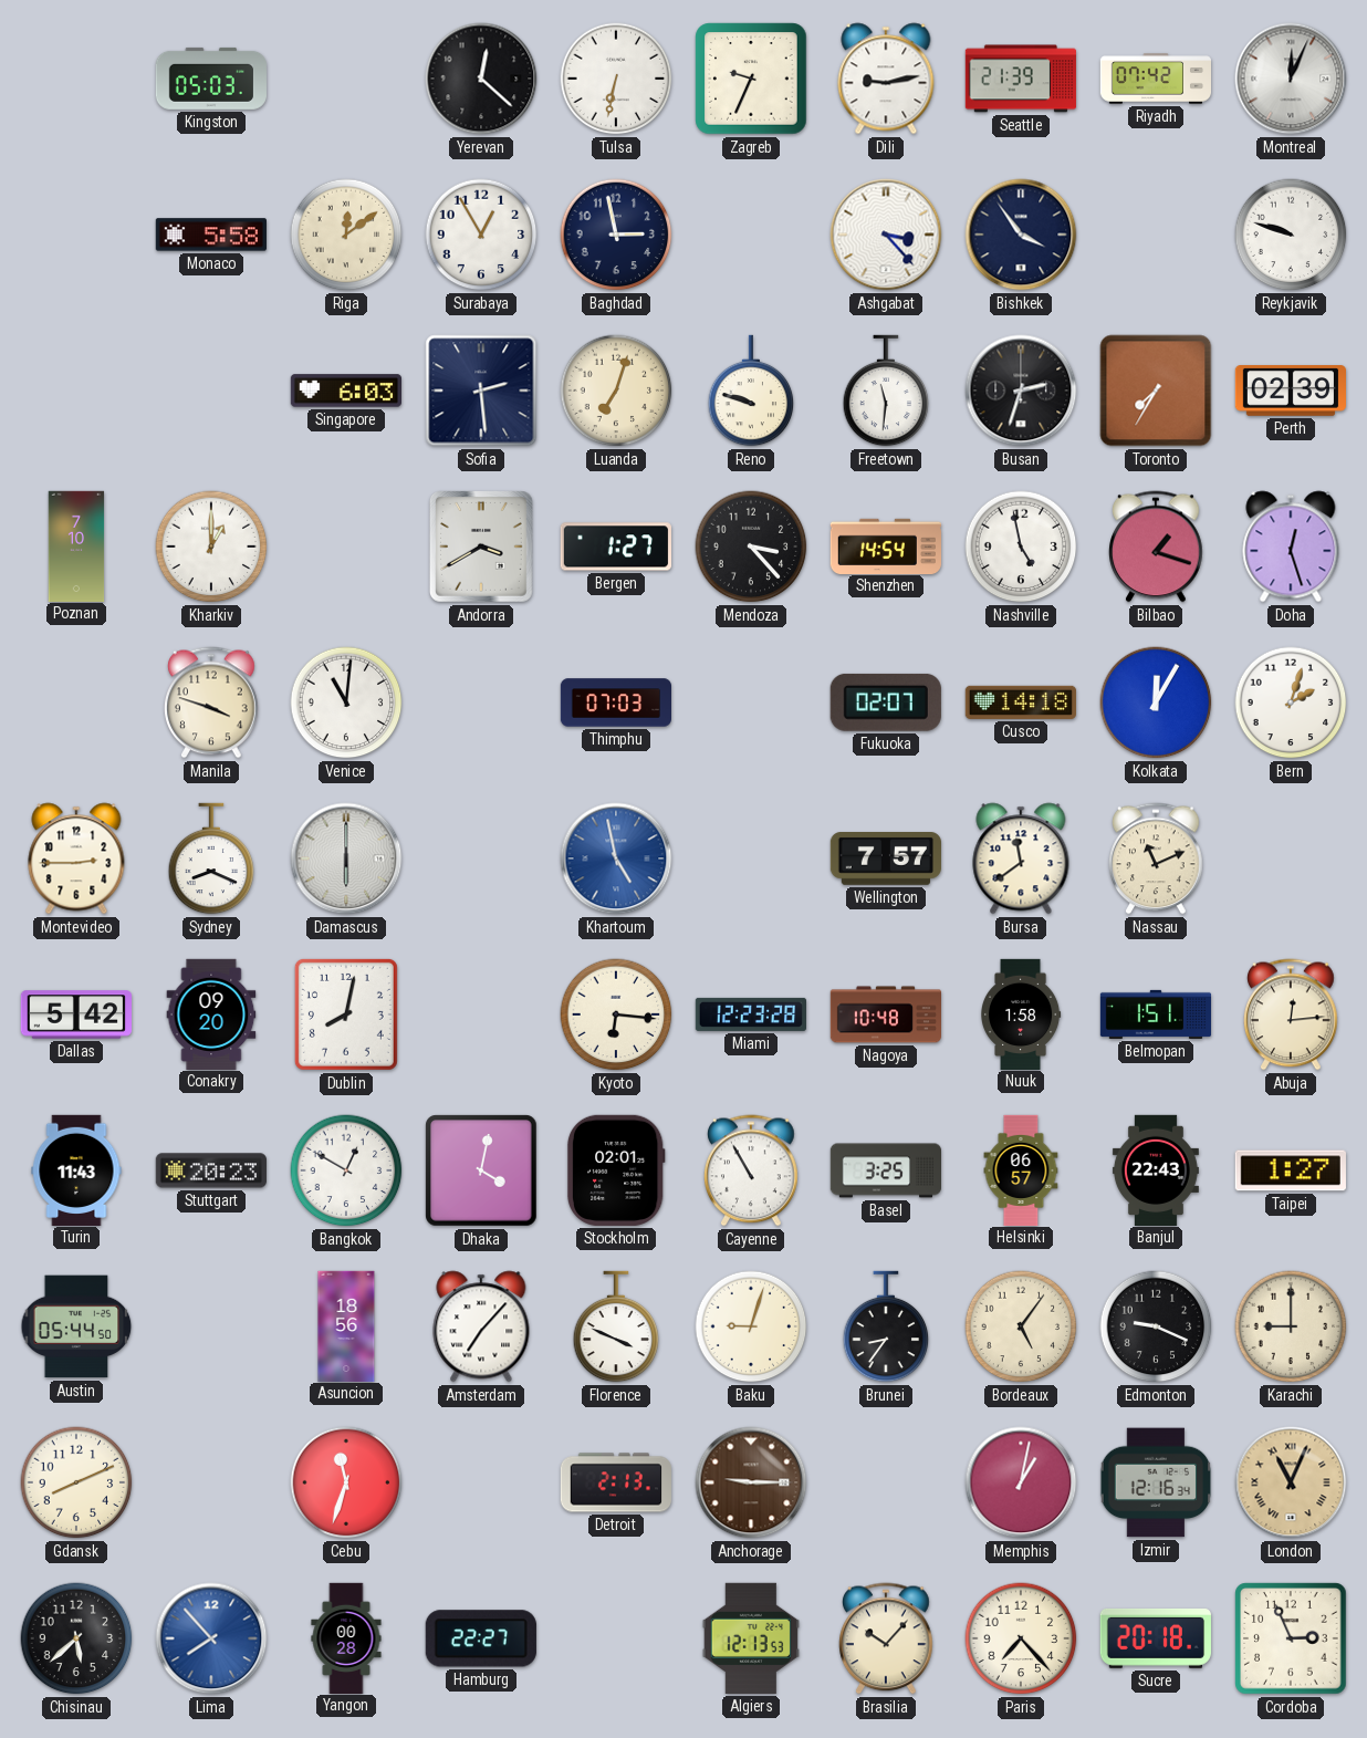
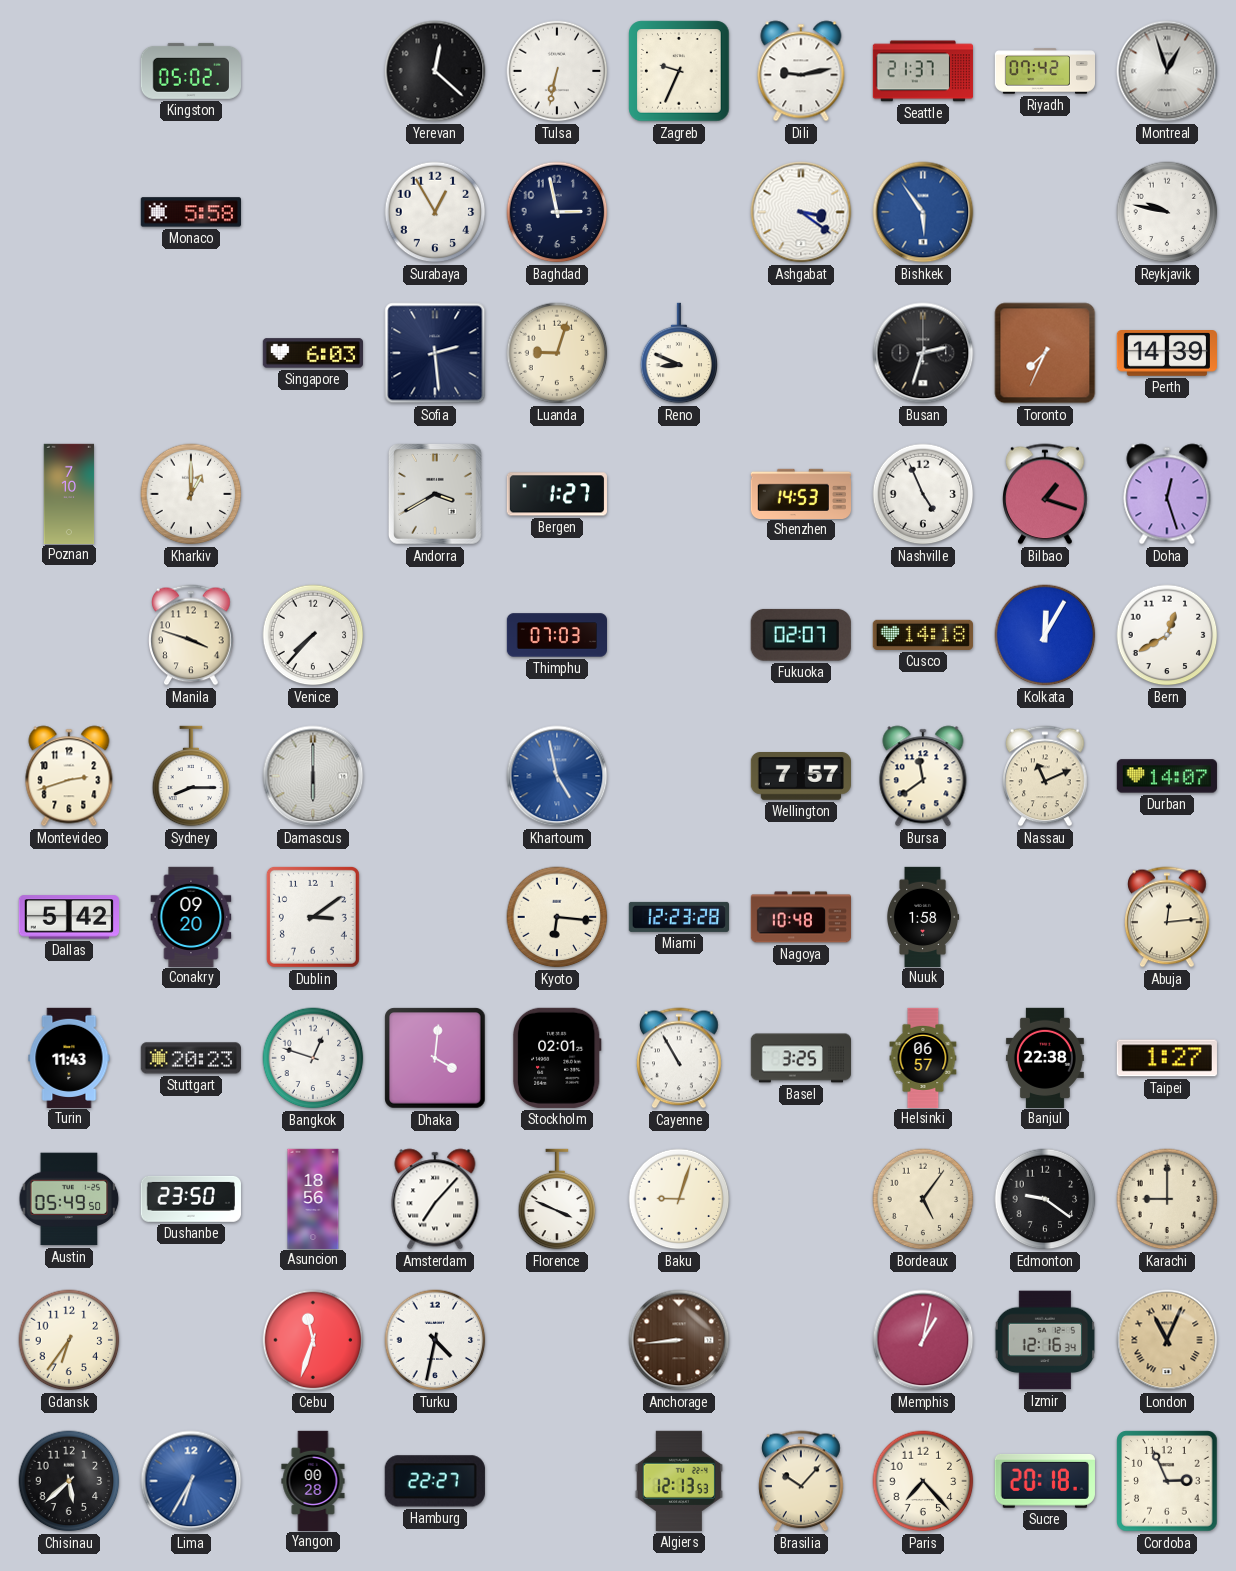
Kingston: 05:03 -> 05:02
Seattle: 21:39 -> 21:37
Montreal: 12:04 -> 12:57
Riga: 12:09 -> none
Ashgabat: 3:23 -> 3:21
Bishkek: 3:54 -> 5:54
Bishkek dial: navy -> blue
Reykjavik: 9:48 -> 9:47
Luanda: 7:03 -> 9:03
Reno: 9:48 -> 8:49
Freetown: 11:31 -> none
Toronto: 7:35 -> 7:34
Perth: 02:39 -> 14:39
Mendoza: 3:23 -> none
Shenzhen: 14:54 -> 14:53
Nashville: 4:58 -> 4:56
Venice: 11:01 -> 7:37
Bern: 2:03 -> 12:40
Montevideo: 2:45 -> 2:42
Sydney: 8:19 -> 8:15
Durban: none -> 14:07
Dublin: 8:02 -> 3:09
Belmopan: 1:51 -> none
Bangkok: 12:50 -> 12:48
Dhaka: 4:02 -> 4:01
Banjul: 22:43 -> 22:38
Austin: 05:44 -> 05:49
Dushanbe: none -> 23:50
Brunei: 8:36 -> none
Edmonton: 9:19 -> 9:21
Gdansk: 8:11 -> 6:36
Turku: none -> 4:32
Detroit: 2:13 -> none
Anchorage: 9:15 -> 8:44
Lima: 7:53 -> 6:35
